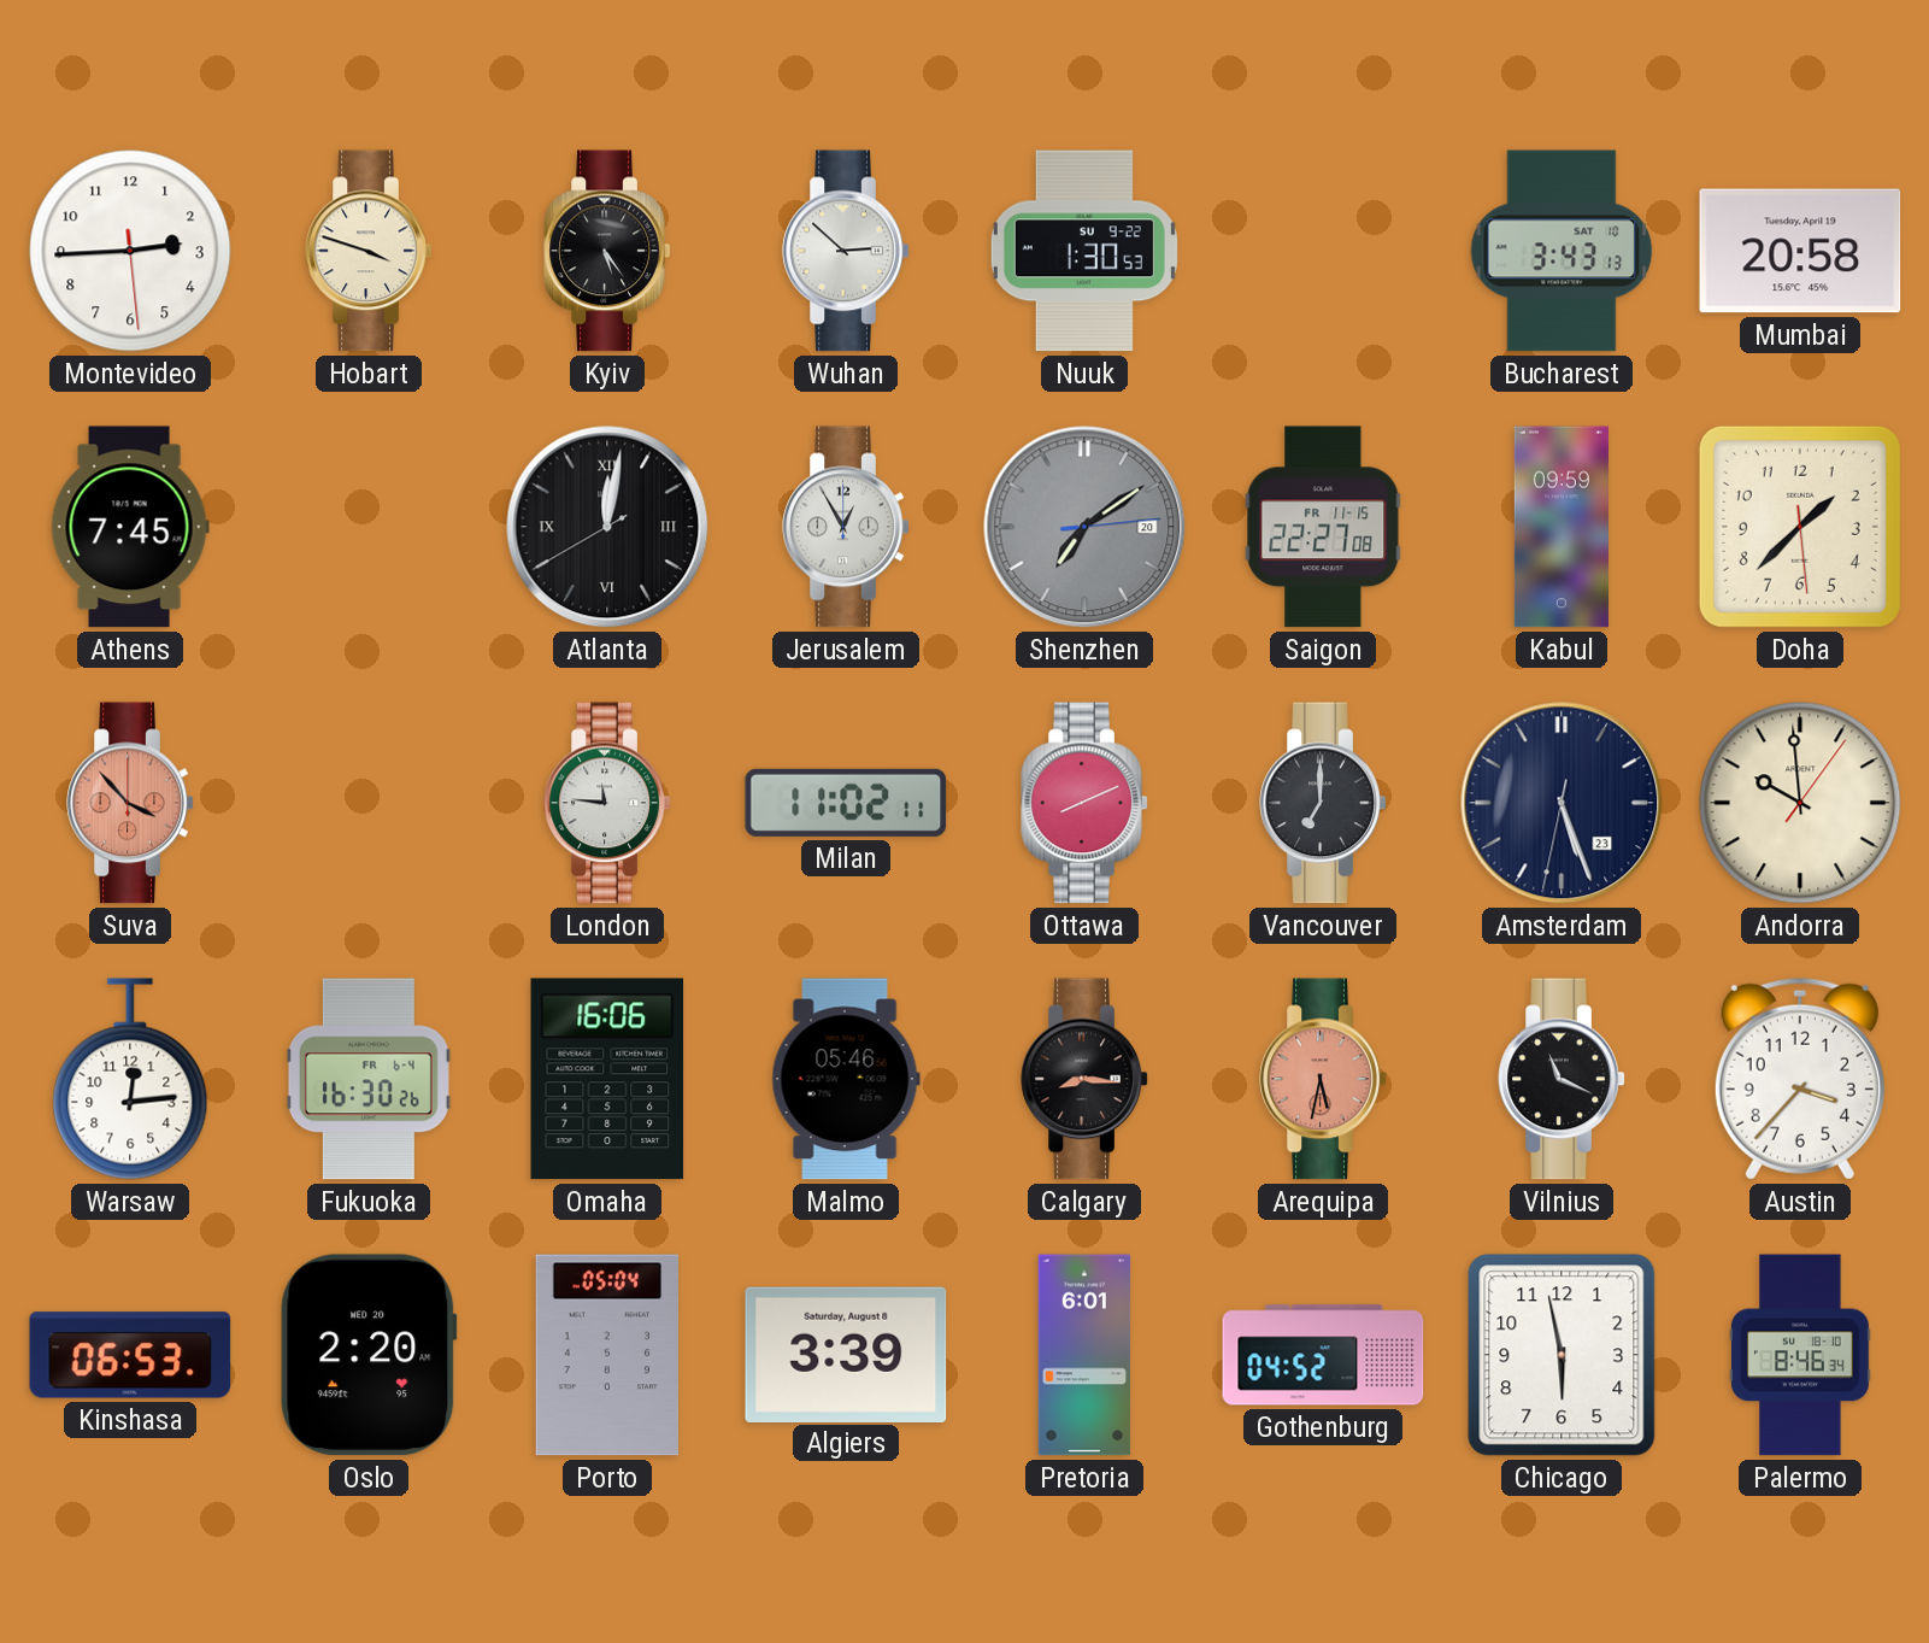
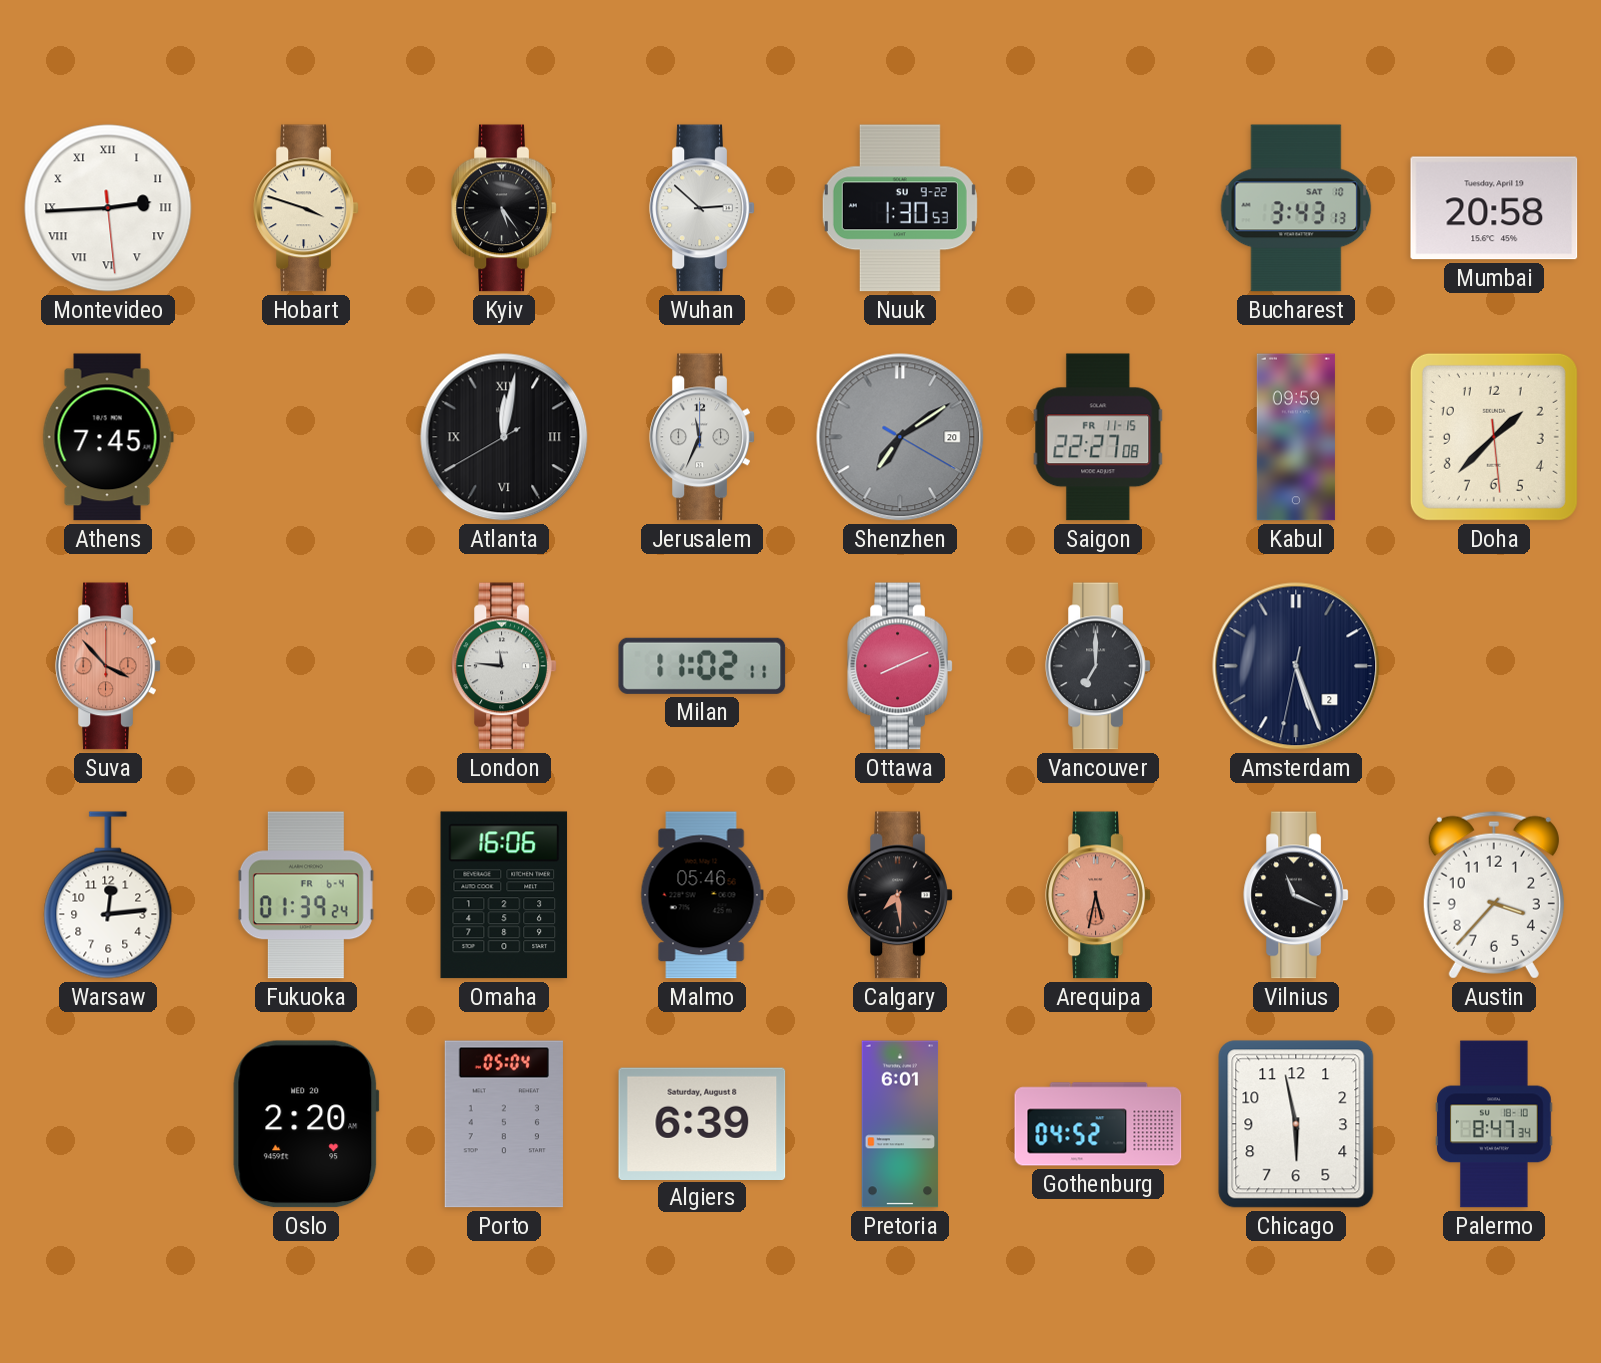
Montevideo numerals: Arabic -> Roman
Jerusalem: 12:55 -> 11:34
Shenzhen: 7:09:14 -> 7:09:20
Amsterdam date: 23 -> 2
Andorra: 9:59 -> none
Fukuoka: 16:30 -> 01:39
Calgary: 8:16 -> 7:29
Kinshasa: 06:53 -> none
Algiers: 3:39 -> 6:39
Palermo: 8:46 -> 8:47
